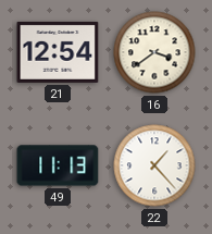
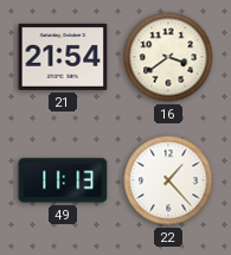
21: 12:54 -> 21:54
